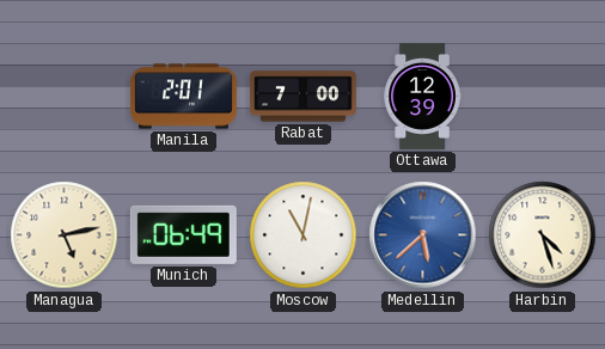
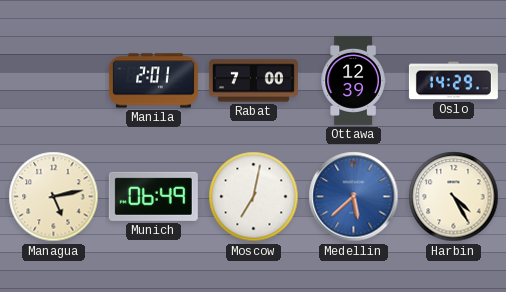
Oslo: none -> 14:29
Moscow: 11:02 -> 7:02
Harbin: 4:27 -> 4:25
